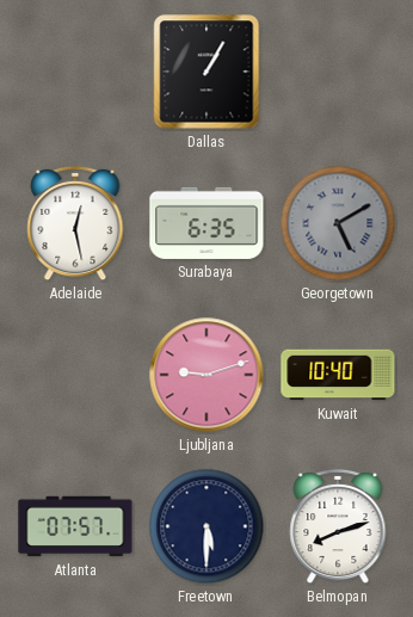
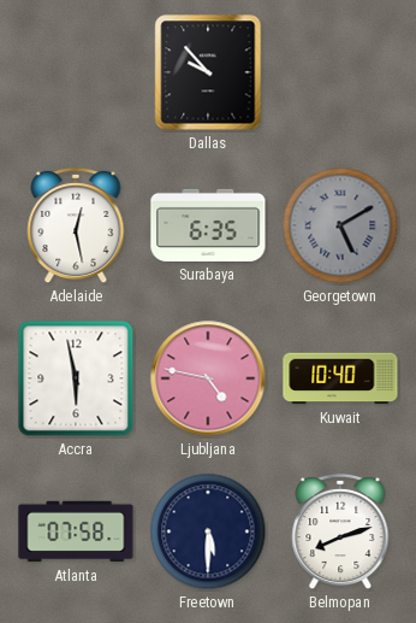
Dallas: 1:05 -> 9:53
Accra: none -> 5:58
Ljubljana: 9:12 -> 4:47
Atlanta: 07:57 -> 07:58
